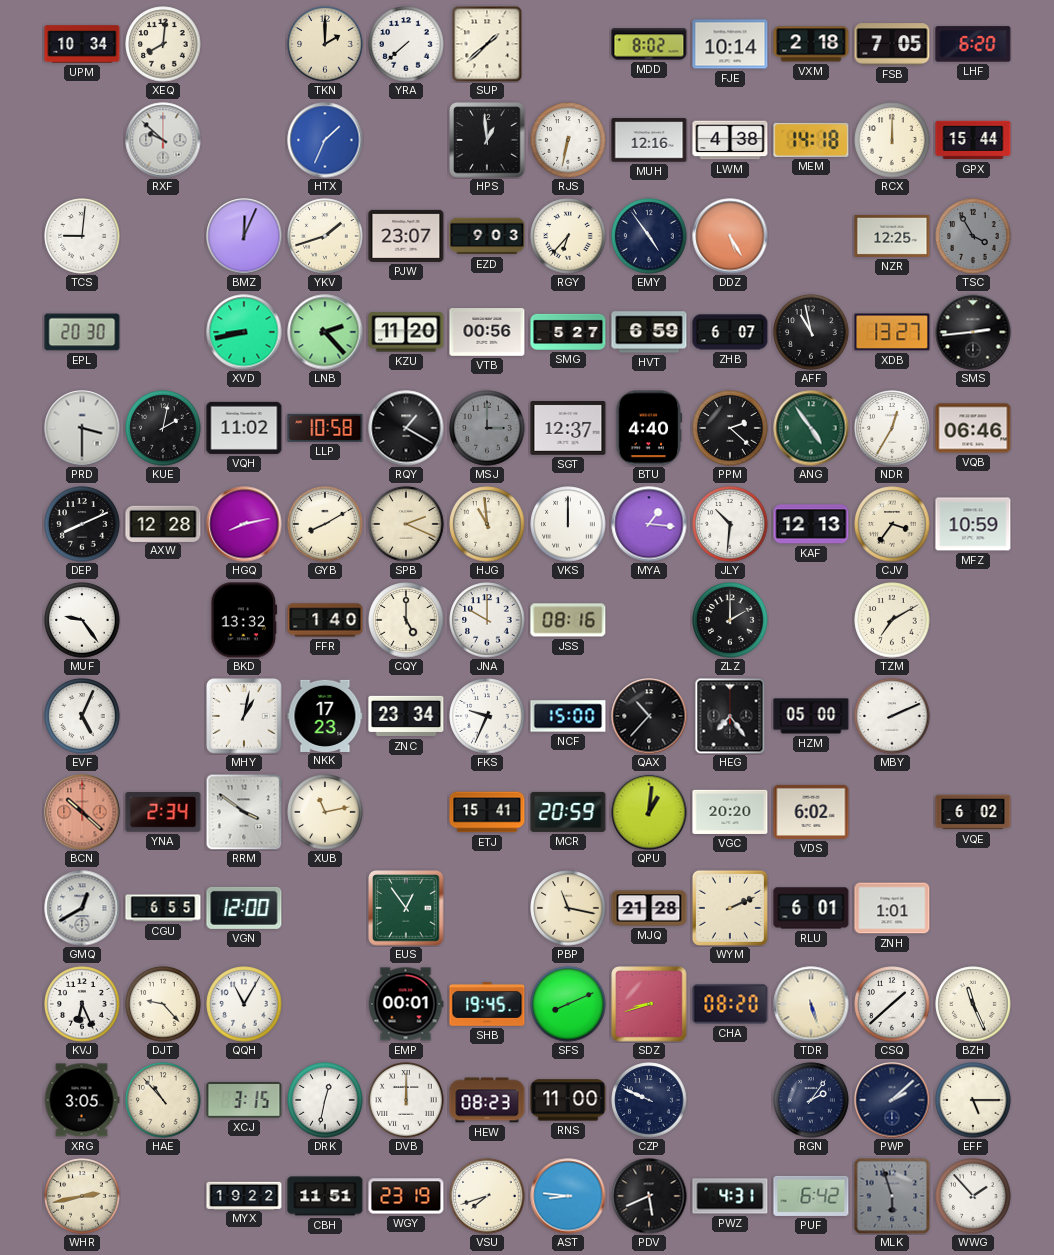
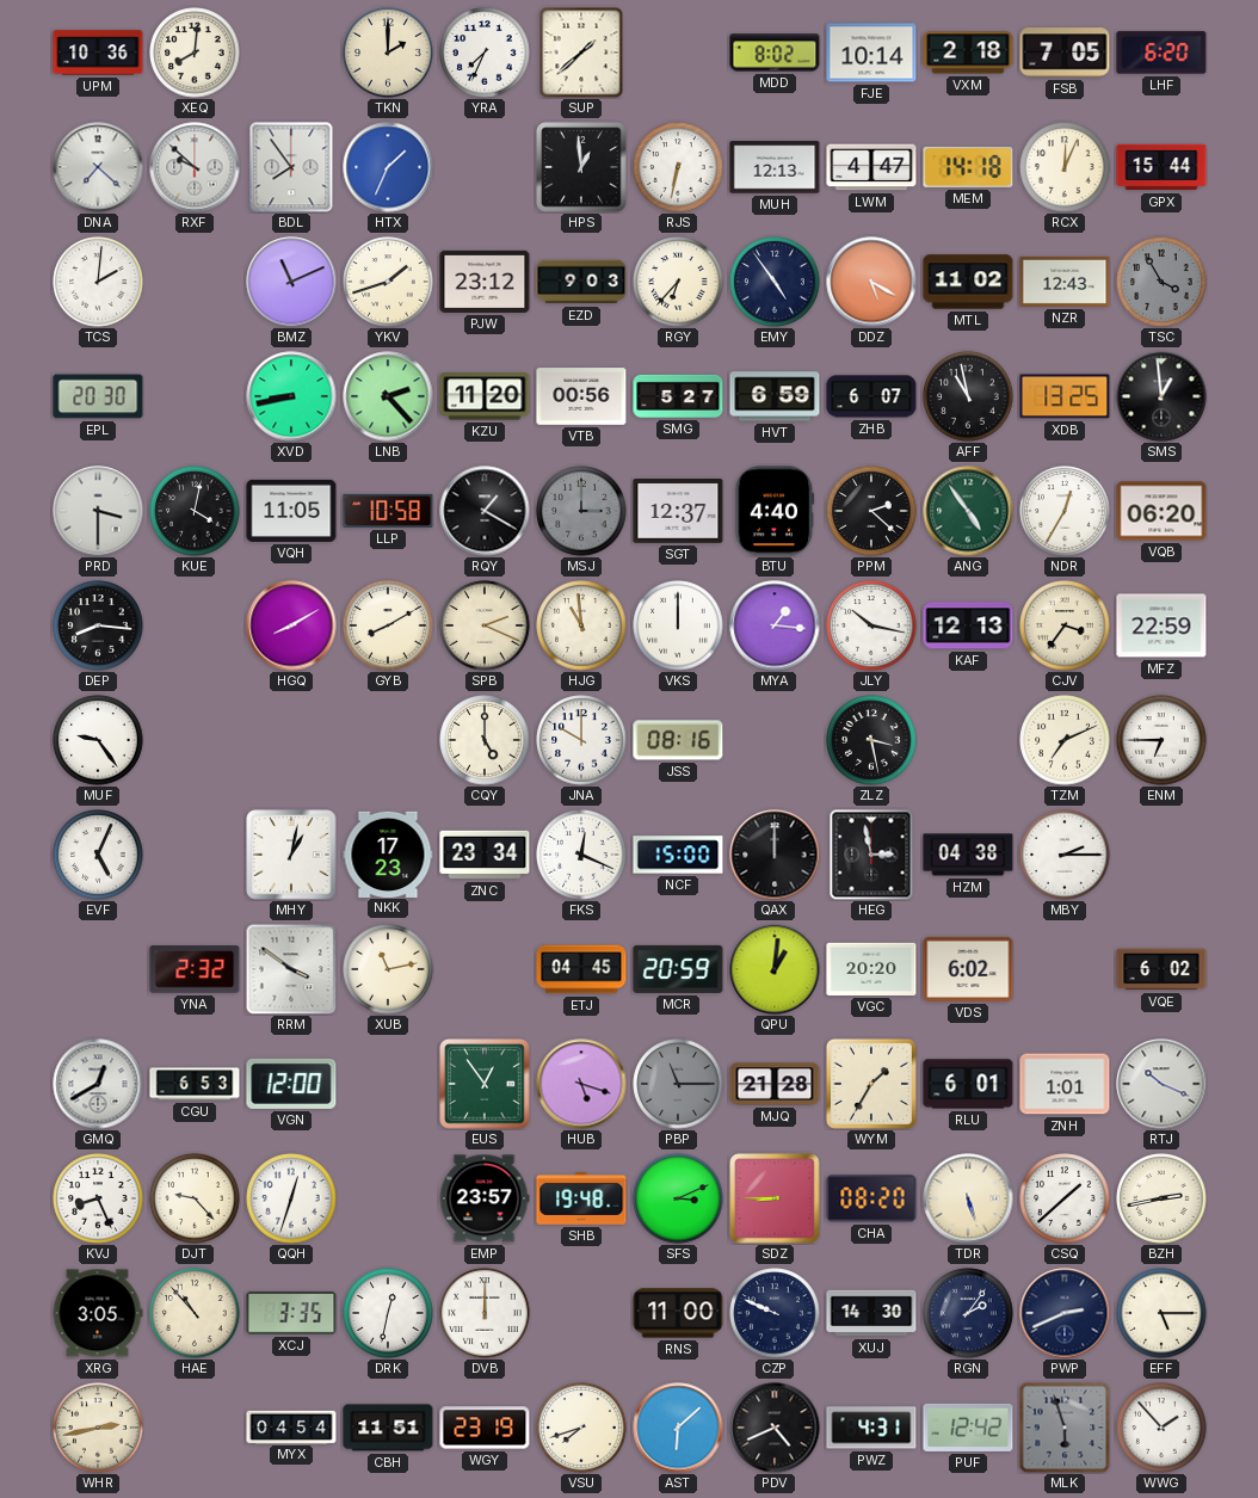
UPM: 10:34 -> 10:36
YRA: 7:38 -> 7:34
DNA: none -> 7:22
BDL: none -> 7:54
MUH: 12:16 -> 12:13
LWM: 4:38 -> 4:47
RCX: 12:00 -> 12:04
TCS: 9:01 -> 2:01
BMZ: 12:04 -> 11:11
PJW: 23:07 -> 23:12
DDZ: 5:25 -> 5:20
MTL: none -> 11:02
NZR: 12:25 -> 12:43
XDB: 13:27 -> 13:25
SMS: 2:44 -> 12:59
KUE: 2:02 -> 4:02
VQH: 11:02 -> 11:05
VQB: 06:46 -> 06:20
DEP: 8:11 -> 8:16
AXW: 12:28 -> none
HGQ: 8:13 -> 8:10
JLY: 10:31 -> 10:17
MFZ: 10:59 -> 22:59
BKD: 13:32 -> none
FFR: 1:40 -> none
ZLZ: 2:00 -> 3:28
TZM: 7:10 -> 7:11
ENM: none -> 6:45
FKS: 9:34 -> 12:19
QAX: 10:37 -> 12:00
HEG: 7:24 -> 2:58
HZM: 05:00 -> 04:38
MBY: 2:11 -> 2:15
BCN: 10:22 -> none
YNA: 2:34 -> 2:32
ETJ: 15:41 -> 04:45
CGU: 6:55 -> 6:53
HUB: none -> 5:18
PBP: 11:17 -> 11:15
PBP dial: cream -> grey
WYM: 2:11 -> 1:35
RTJ: none -> 10:19
KVJ: 6:26 -> 8:26
QQH: 11:05 -> 12:33
EMP: 00:01 -> 23:57
SHB: 19:45 -> 19:48
SFS: 8:11 -> 3:11
SDZ: 8:42 -> 8:45
BZH: 11:26 -> 2:43
XCJ: 3:15 -> 3:35
HEW: 08:23 -> none
XUJ: none -> 14:30
PWP: 2:08 -> 2:41
MYX: 19:22 -> 04:54
AST: 8:46 -> 6:08
PDV: 5:41 -> 4:41
PUF: 6:42 -> 12:42
